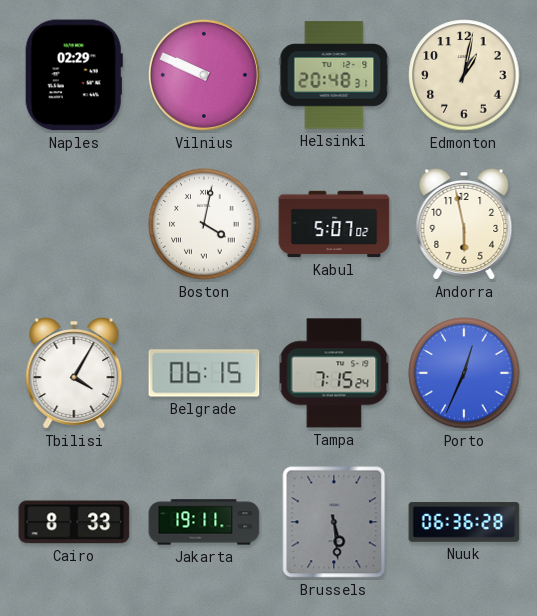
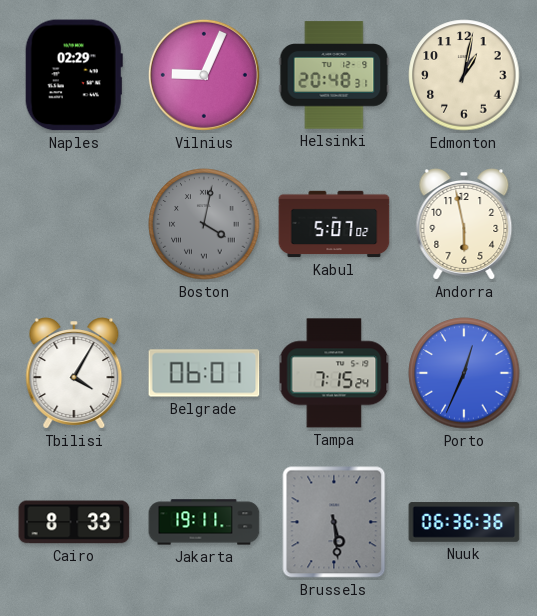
Vilnius: 9:49 -> 9:04
Boston dial: white -> grey
Belgrade: 06:15 -> 06:01
Nuuk: 06:36:28 -> 06:36:36
